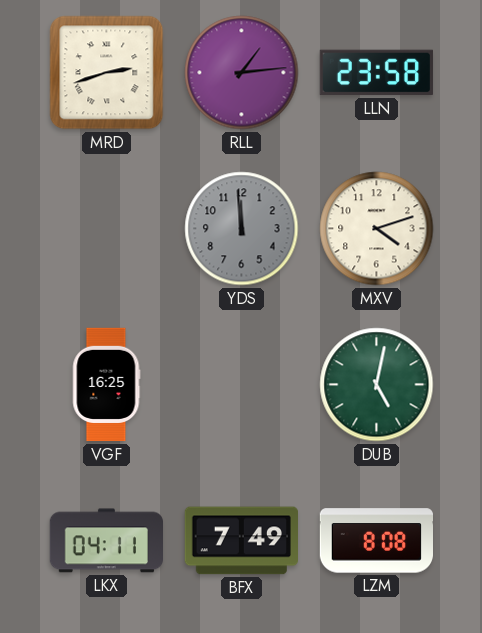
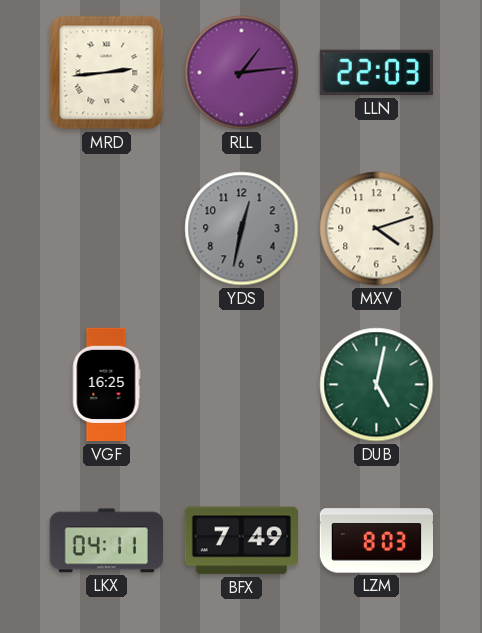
MRD: 2:42 -> 2:44
LLN: 23:58 -> 22:03
YDS: 11:59 -> 12:32
LZM: 8:08 -> 8:03
